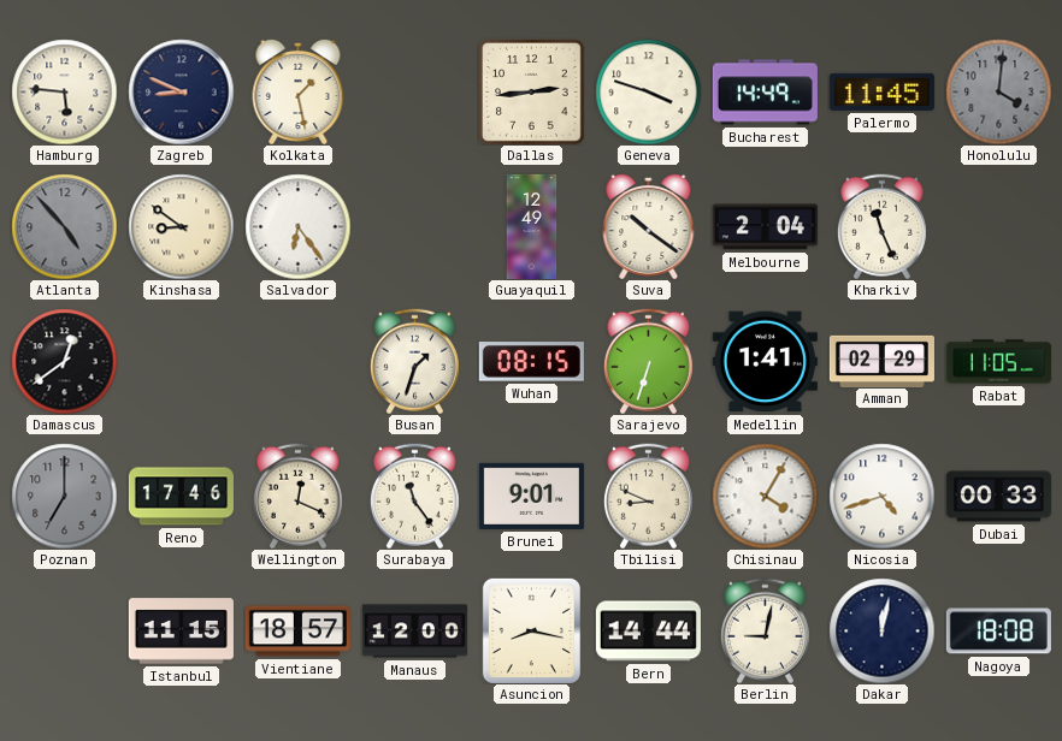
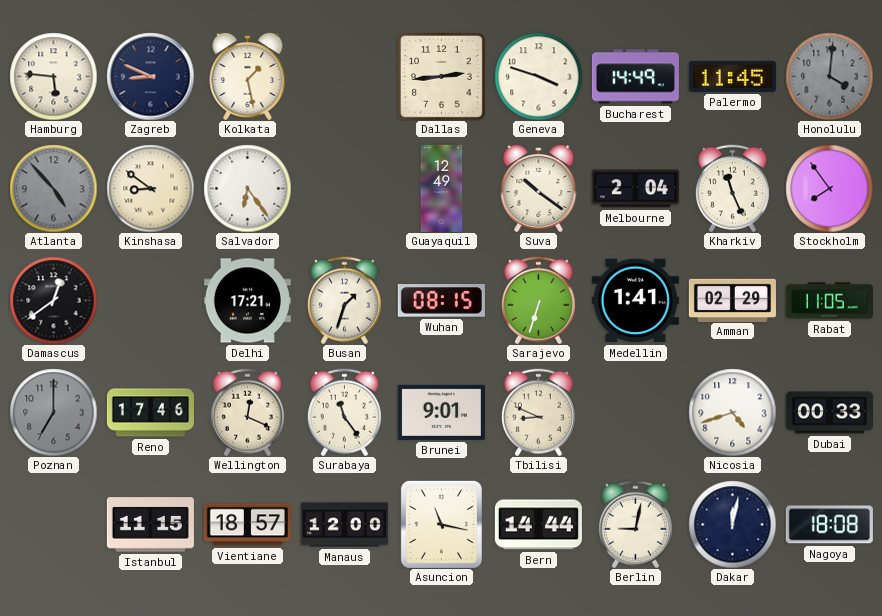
Stockholm: none -> 7:54
Delhi: none -> 17:21
Chisinau: 4:05 -> none
Asuncion: 8:17 -> 11:17
